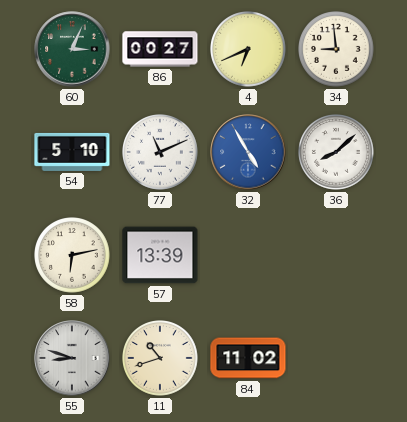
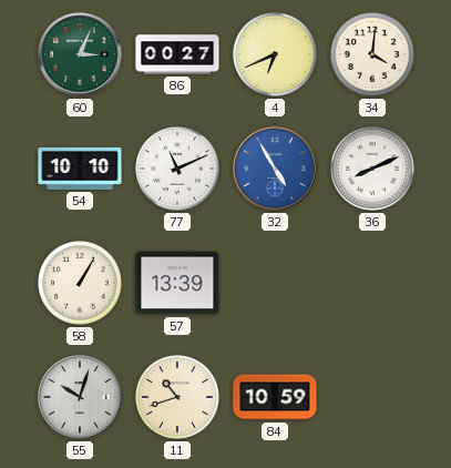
34: 8:59 -> 4:01
54: 5:10 -> 10:10
36: 8:08 -> 8:11
58: 6:13 -> 1:05
55: 8:48 -> 10:03
84: 11:02 -> 10:59
